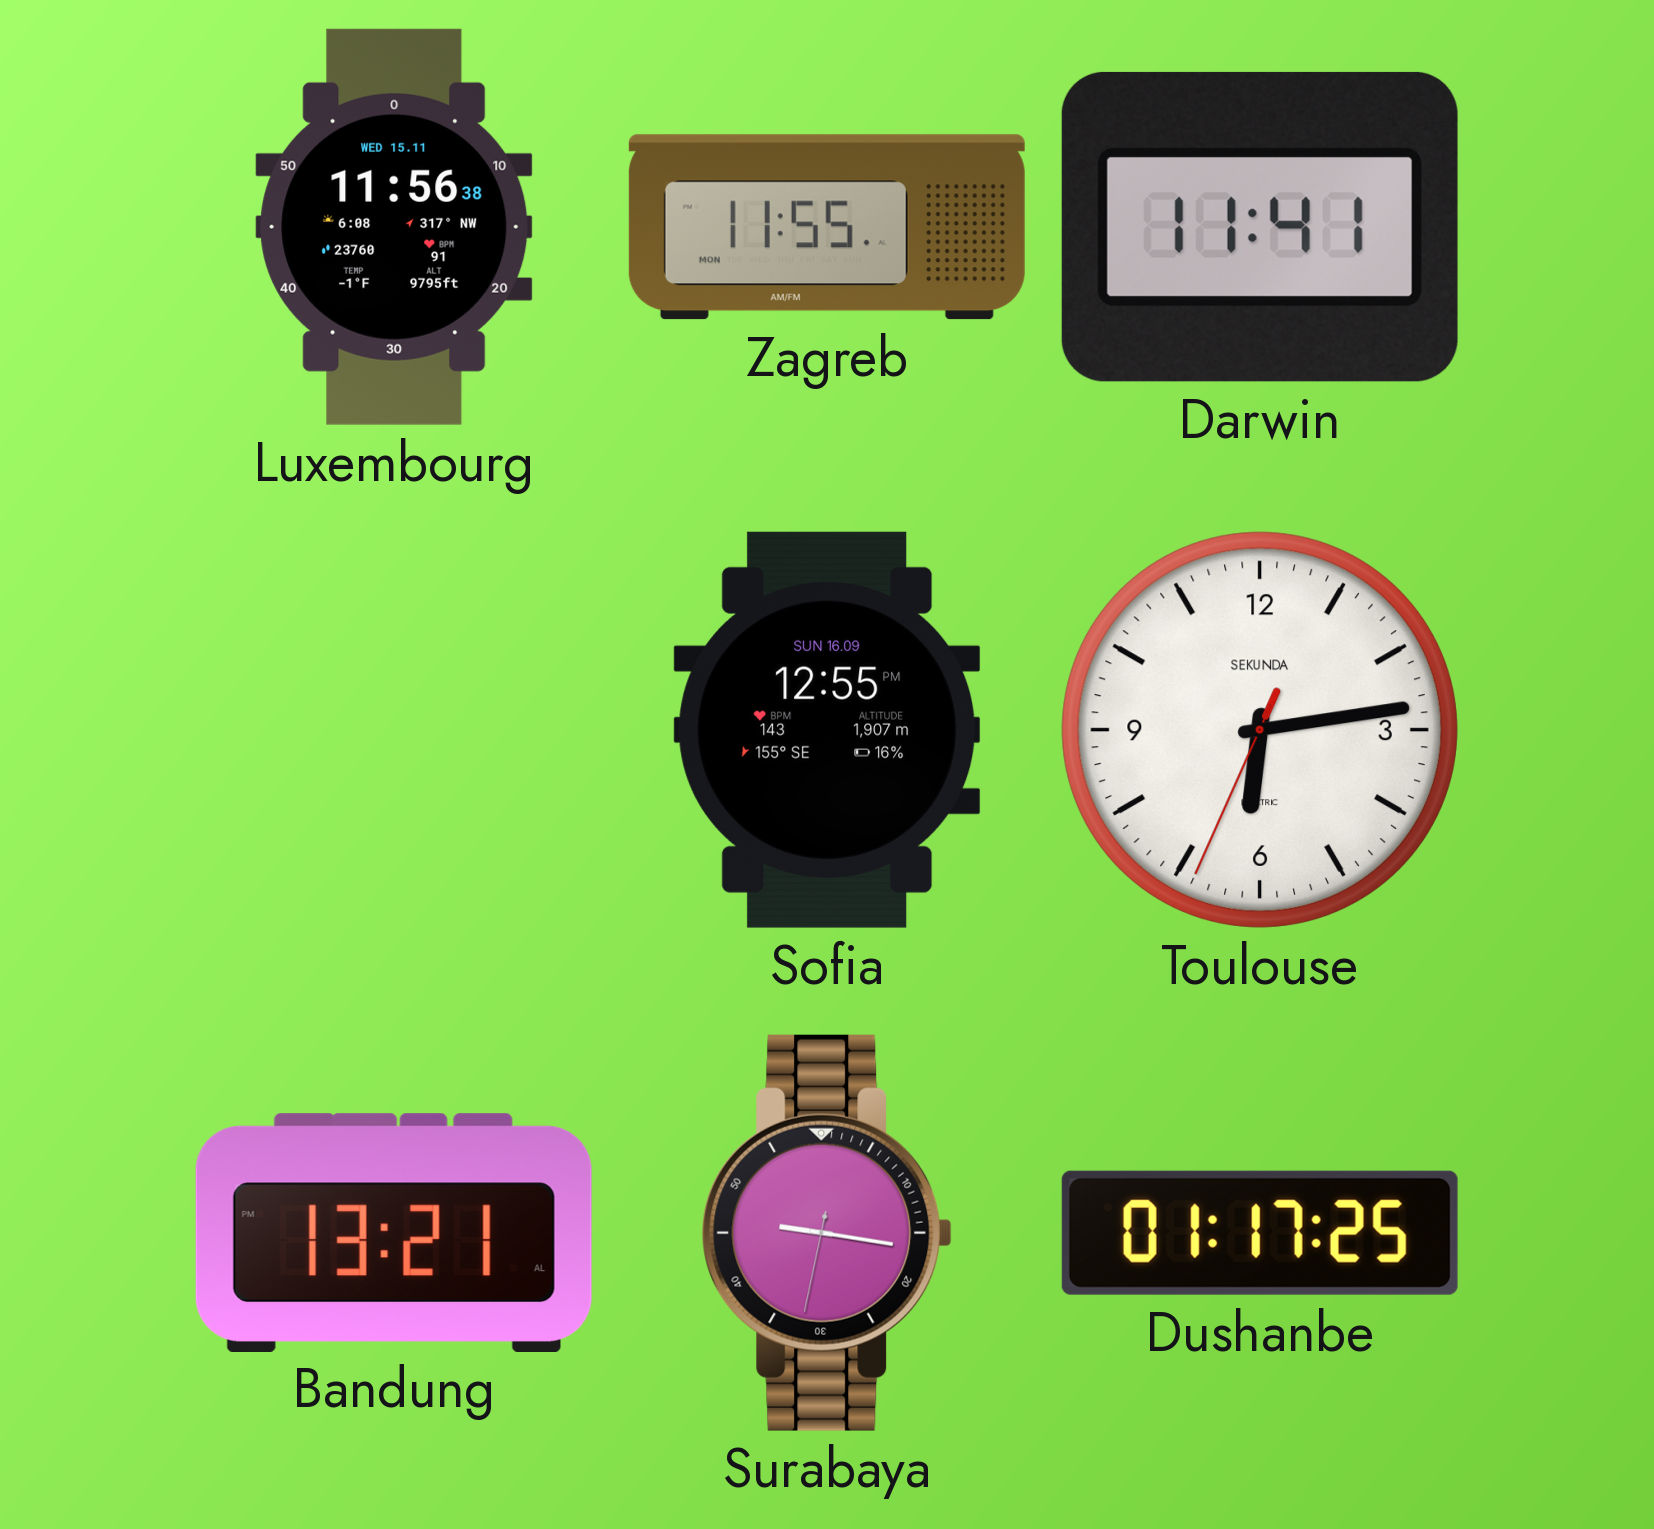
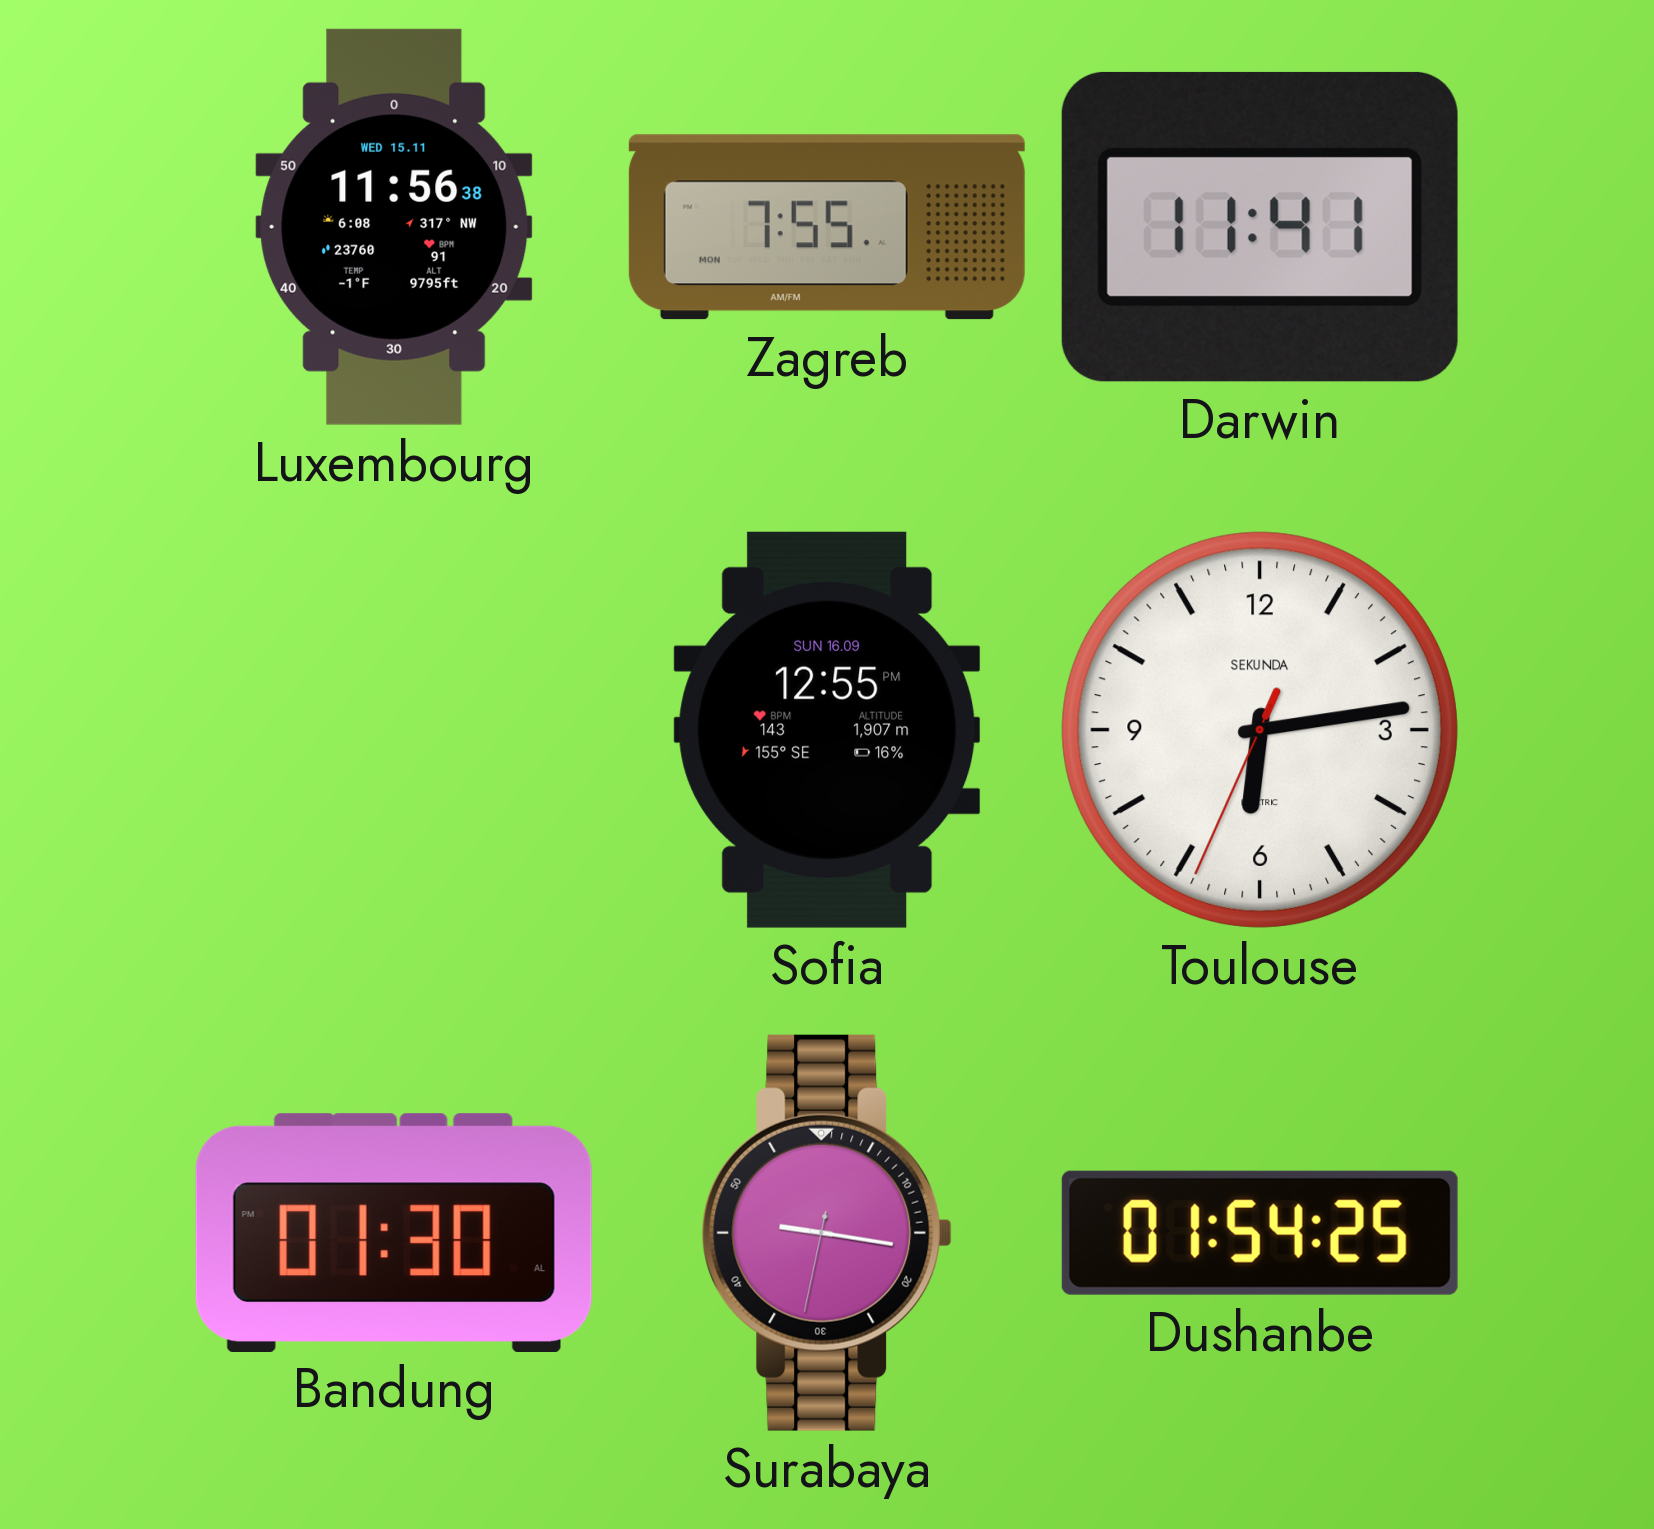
Zagreb: 11:55 -> 7:55
Bandung: 13:21 -> 01:30
Dushanbe: 01:17 -> 01:54
